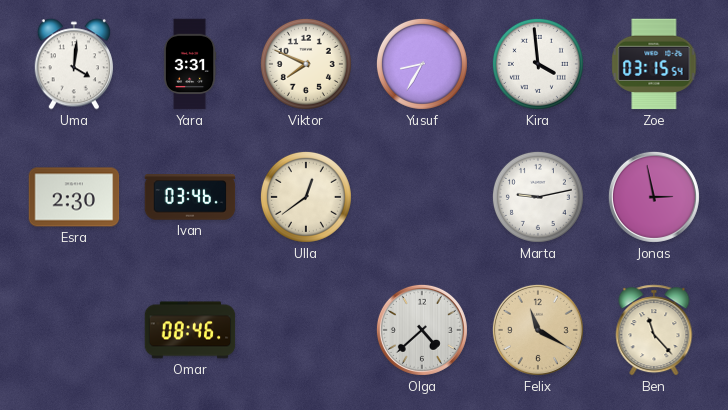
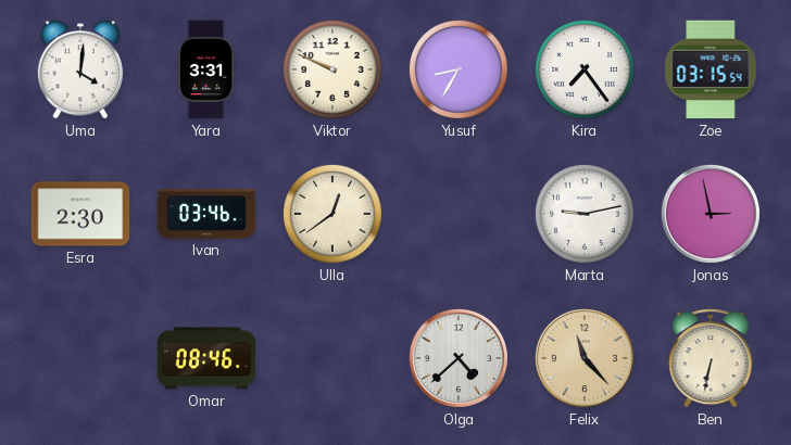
Viktor: 7:49 -> 9:49
Kira: 3:59 -> 7:24
Felix: 11:20 -> 11:23
Ben: 11:23 -> 6:32
